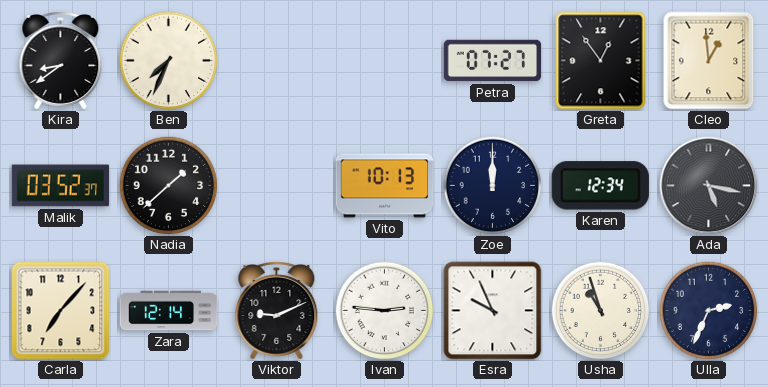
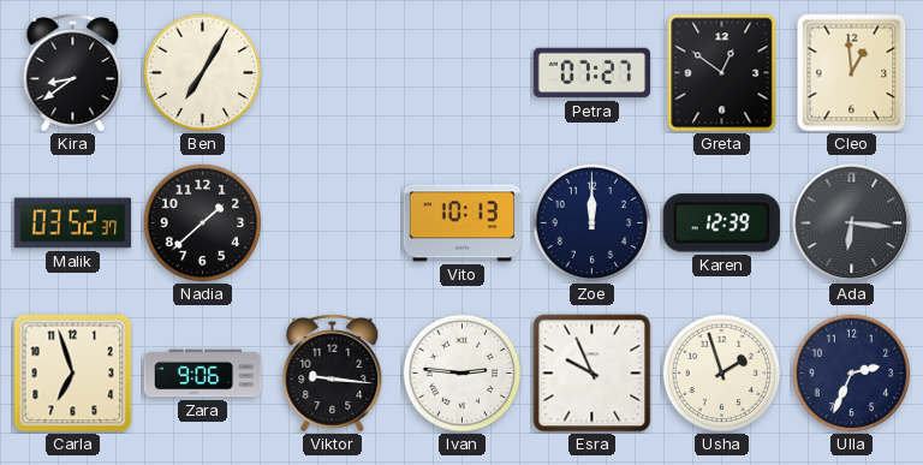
Ben: 7:34 -> 7:05
Greta: 12:54 -> 12:51
Karen: 12:34 -> 12:39
Ada: 5:17 -> 6:16
Carla: 7:07 -> 6:57
Zara: 12:14 -> 9:06
Viktor: 9:11 -> 9:16
Usha: 10:57 -> 1:57
